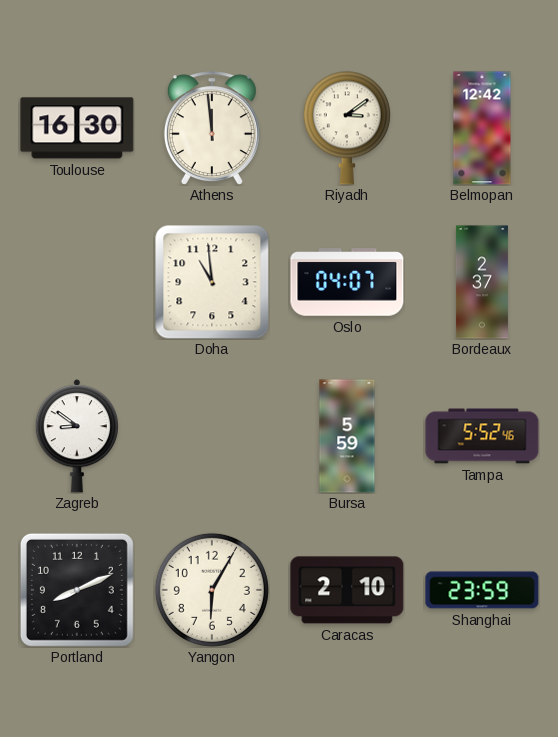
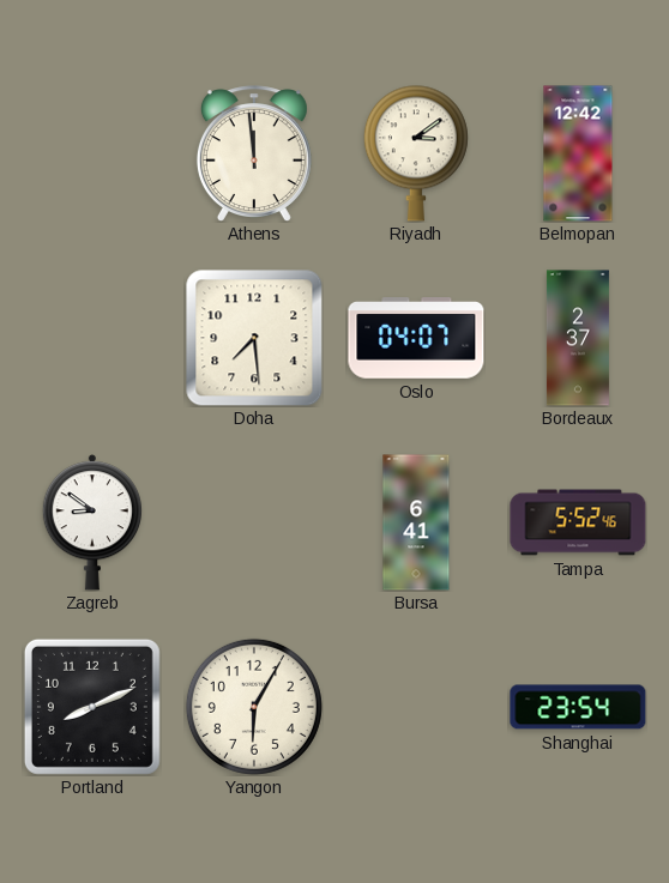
Toulouse: 16:30 -> none
Doha: 10:59 -> 7:29
Bursa: 5:59 -> 6:41
Caracas: 2:10 -> none
Shanghai: 23:59 -> 23:54
